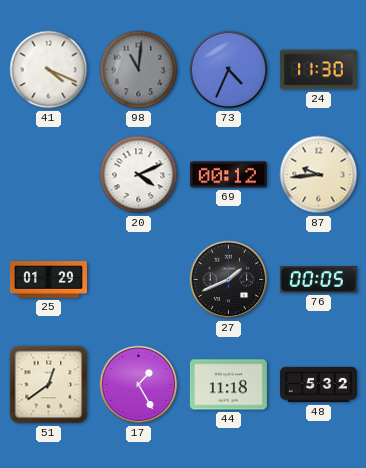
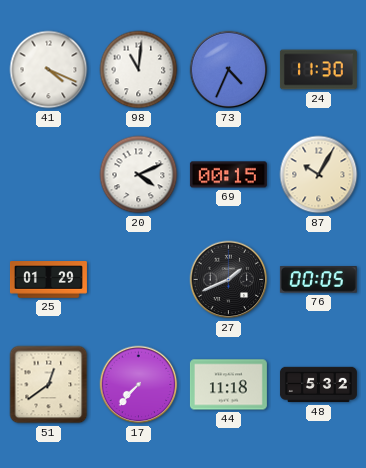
98 dial: grey -> white
69: 00:12 -> 00:15
87: 9:44 -> 10:05
17: 1:25 -> 7:37
